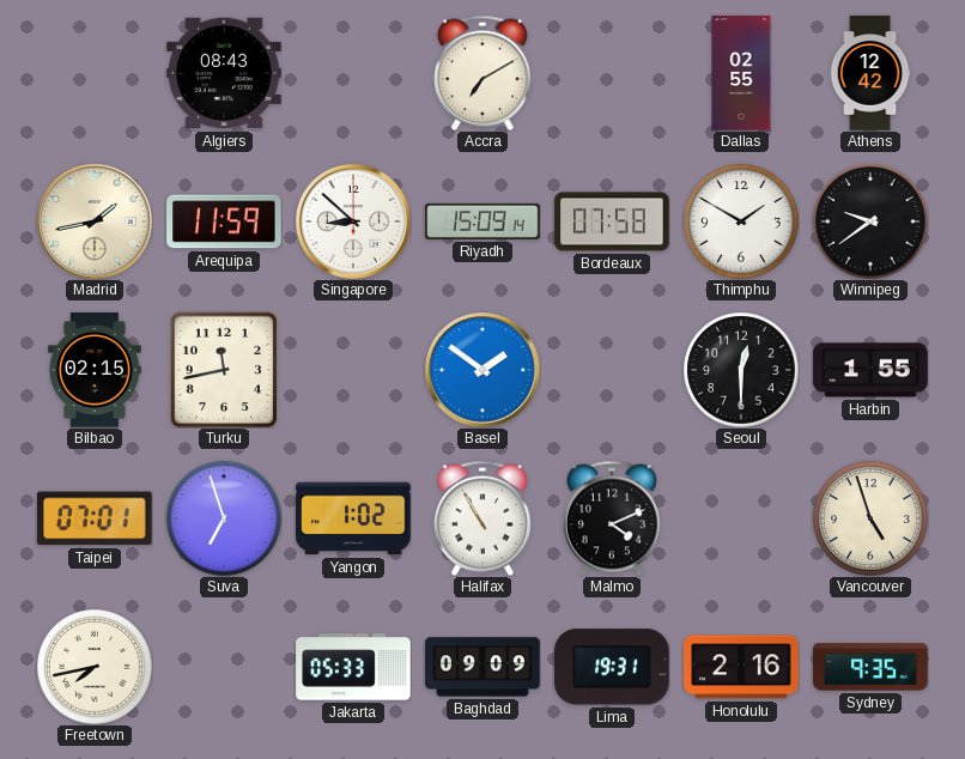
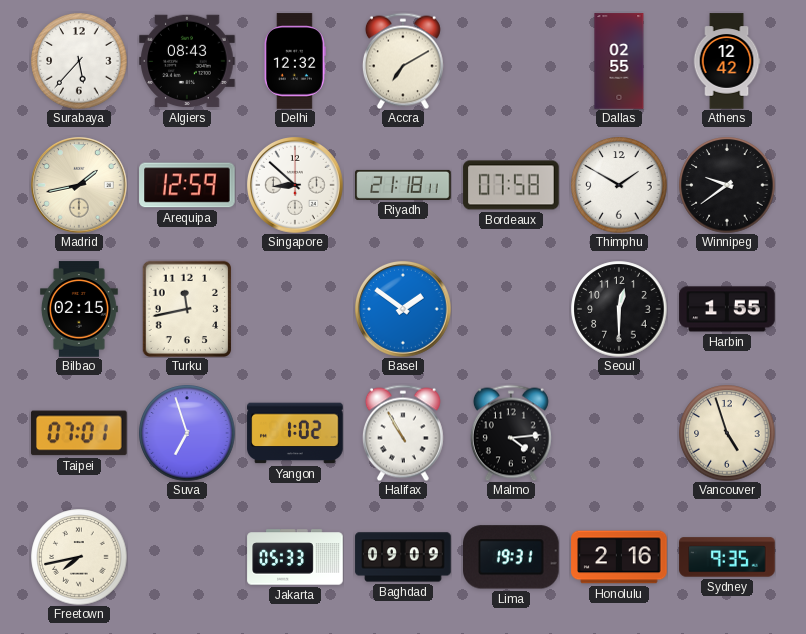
Surabaya: none -> 5:37
Delhi: none -> 12:32
Arequipa: 11:59 -> 12:59
Riyadh: 15:09 -> 21:18
Malmo: 4:11 -> 4:14
